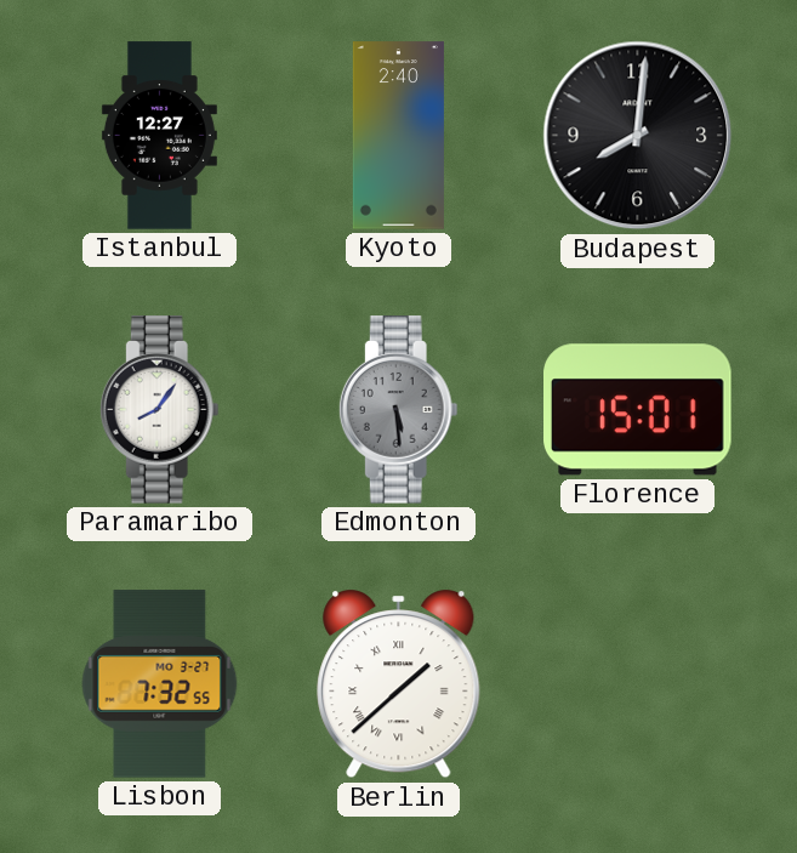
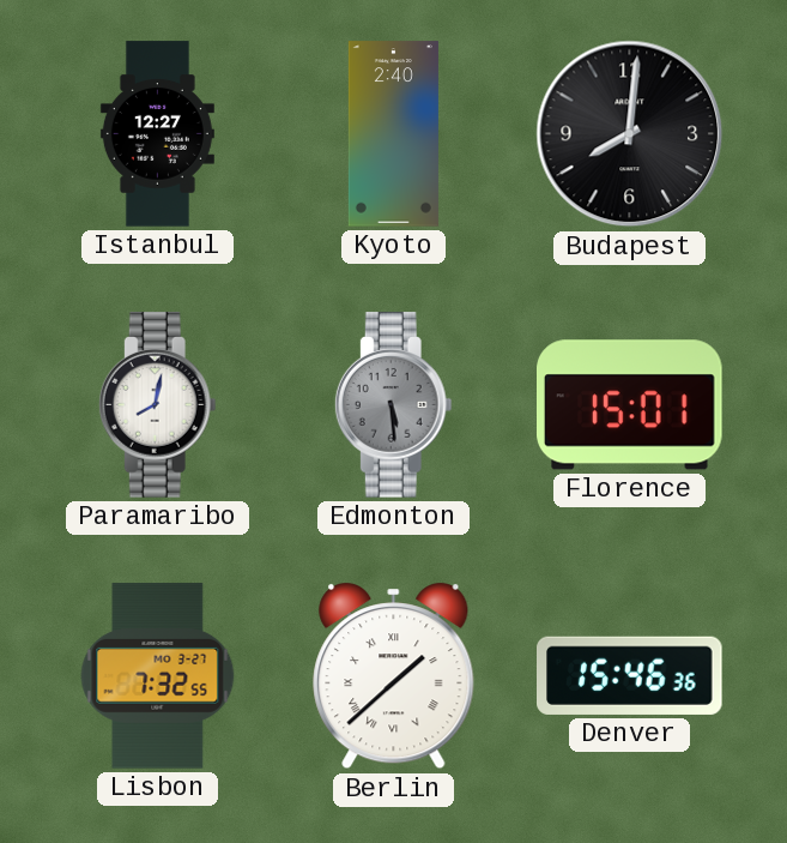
Paramaribo: 8:06 -> 8:02
Denver: none -> 15:46
